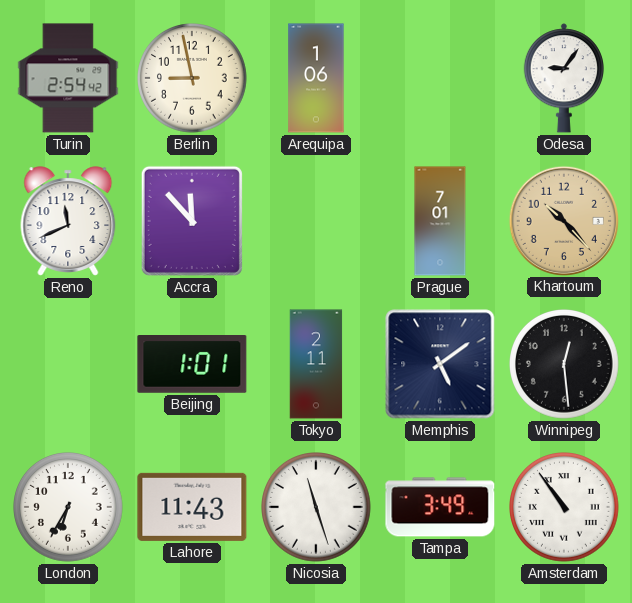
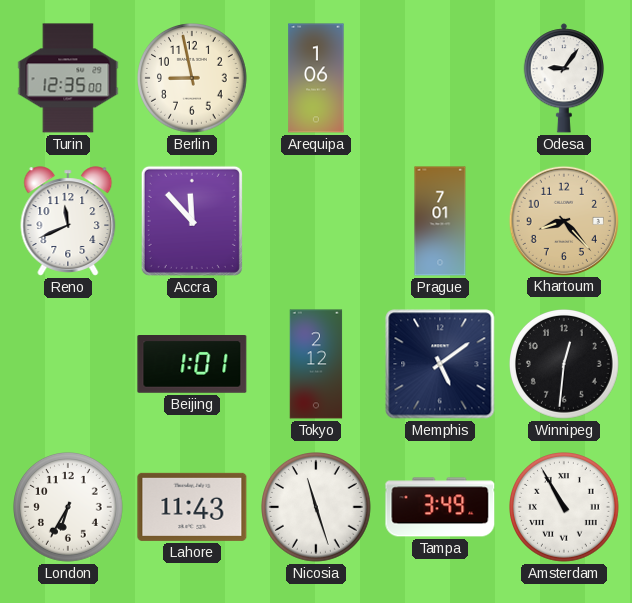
Turin: 2:54 -> 12:35
Khartoum: 10:23 -> 8:23
Tokyo: 2:11 -> 2:12
Winnipeg: 12:29 -> 12:31
Amsterdam: 10:54 -> 10:55
